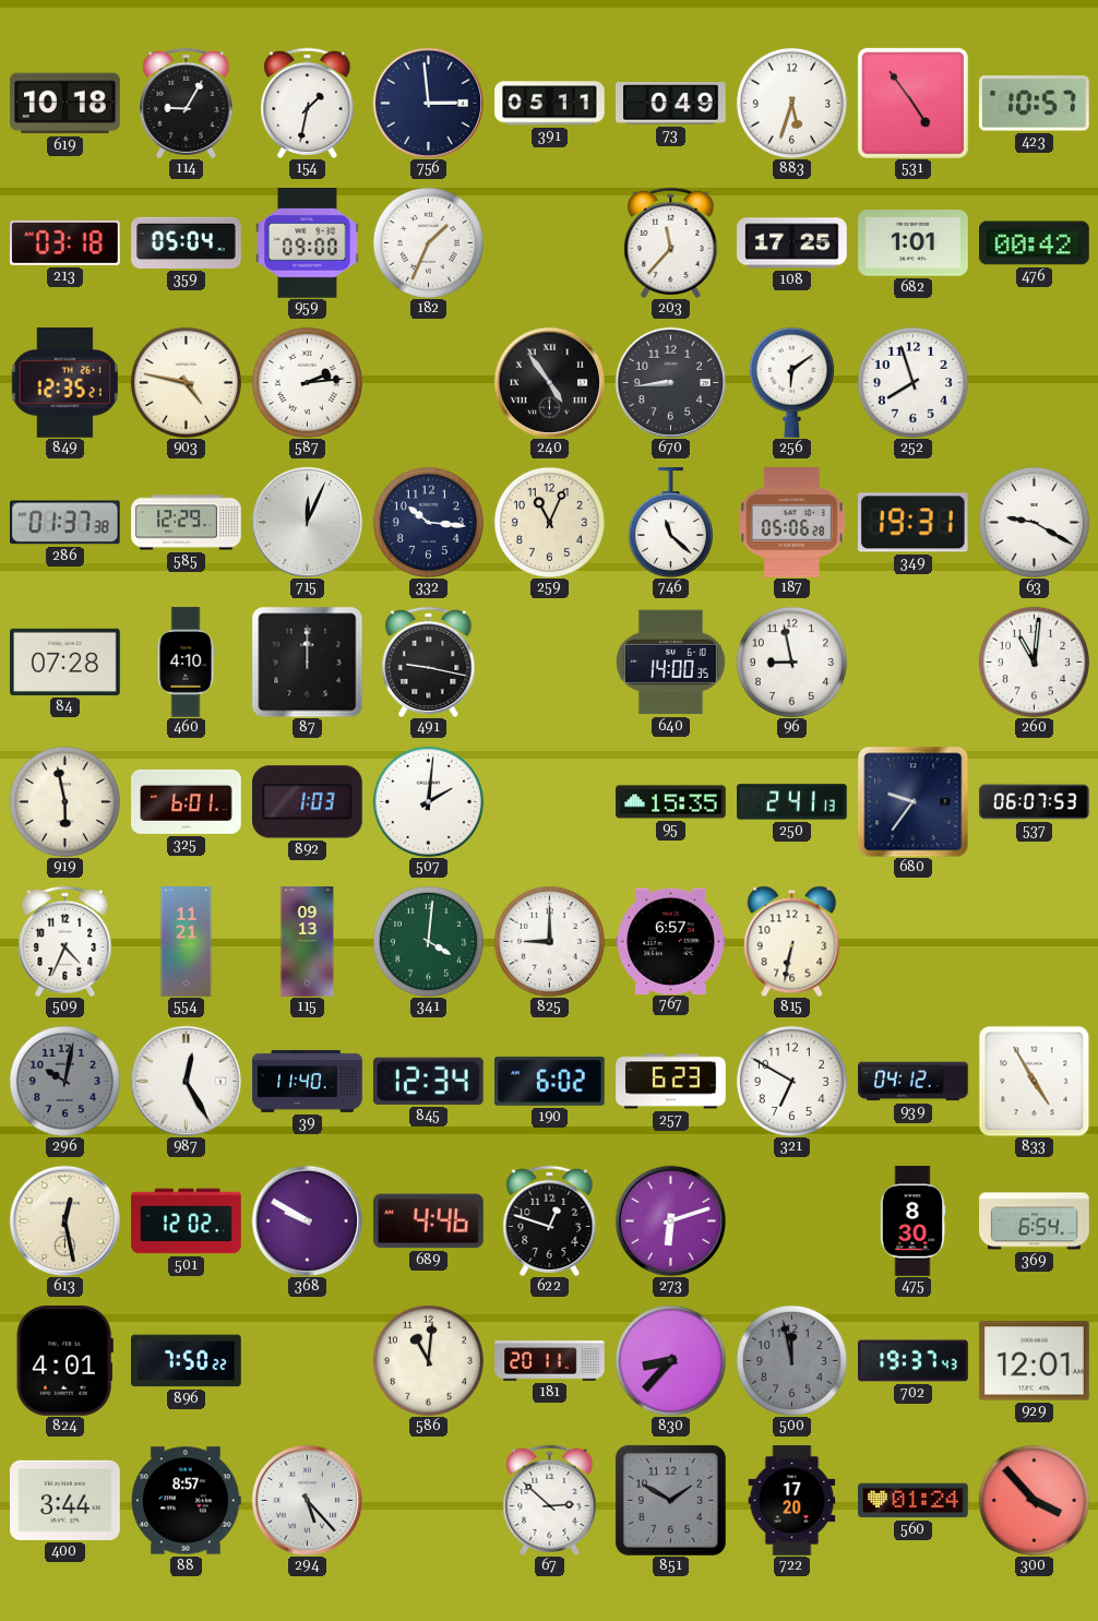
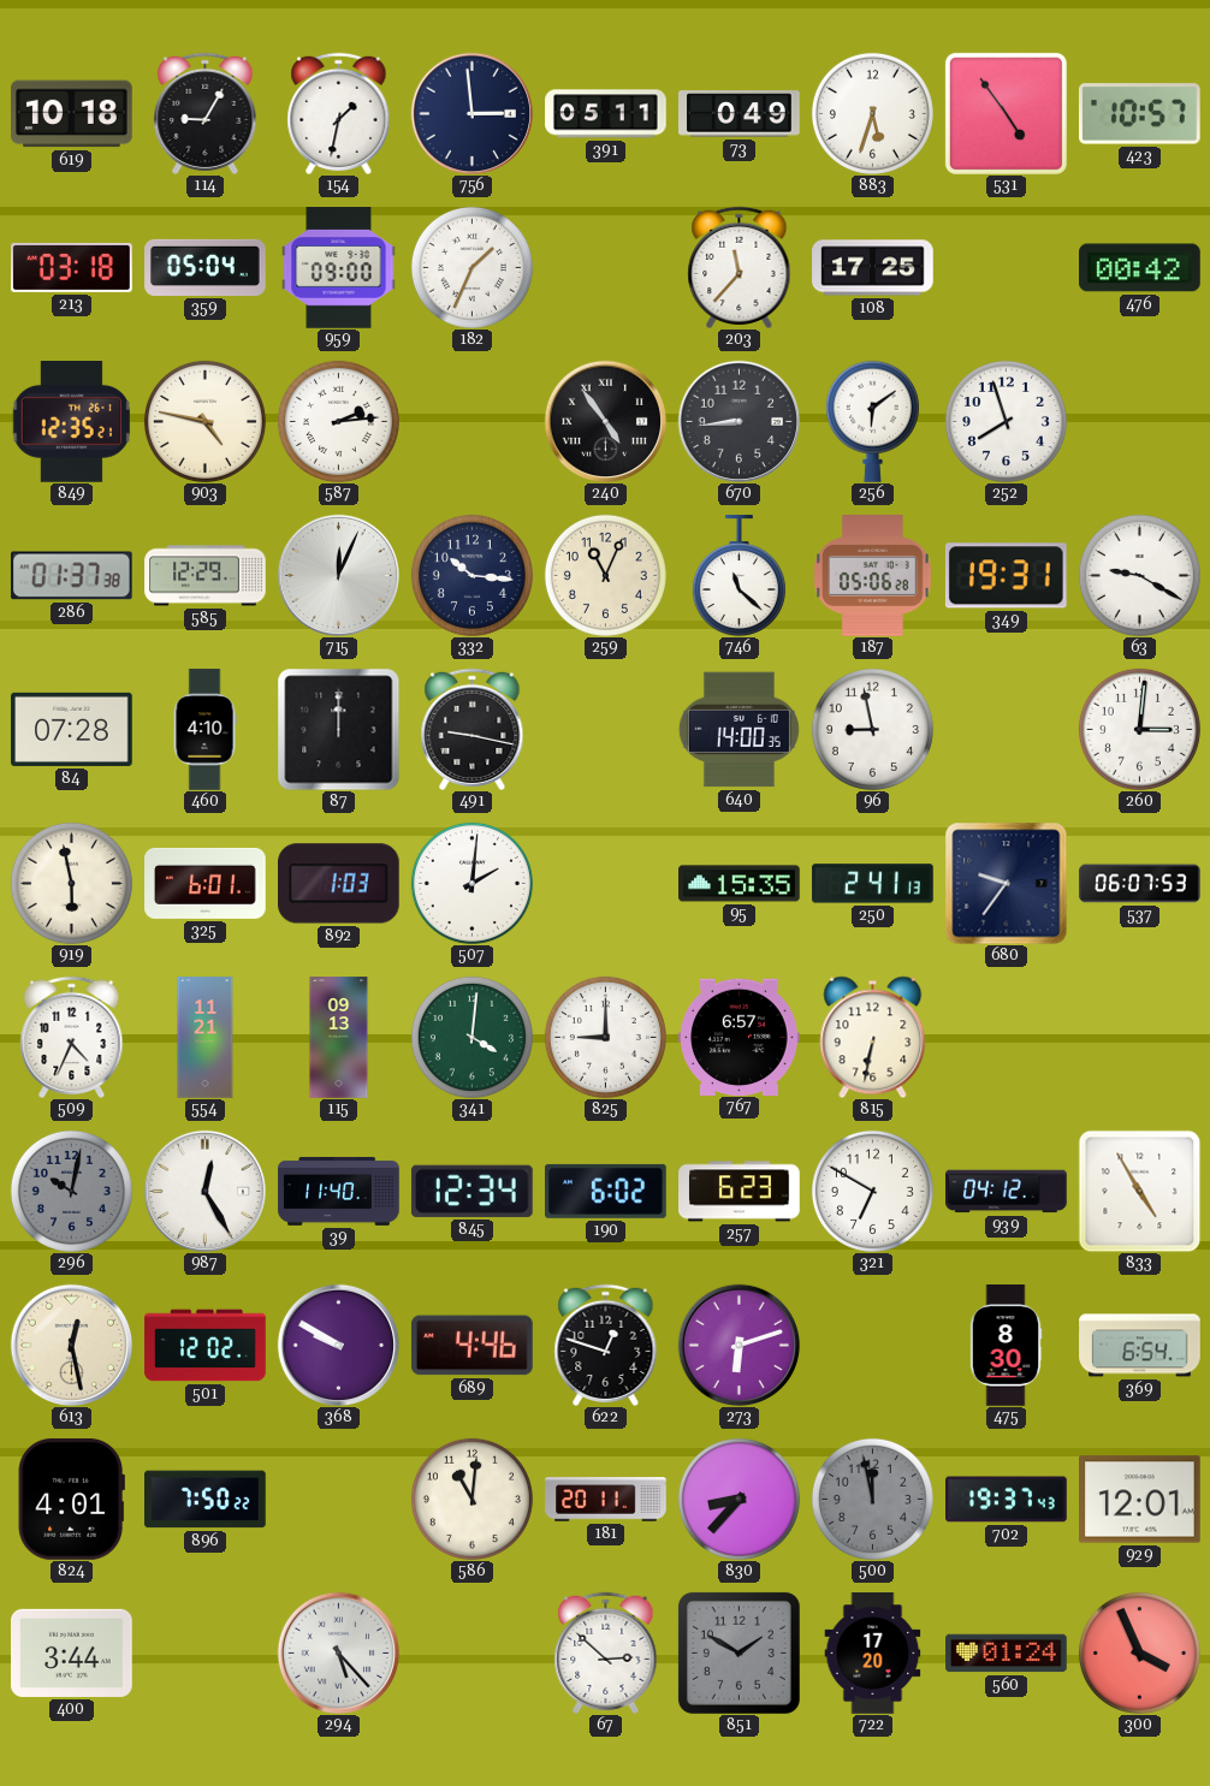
682: 1:01 -> none
260: 11:01 -> 3:01
88: 8:57 -> none
300: 3:53 -> 3:56
